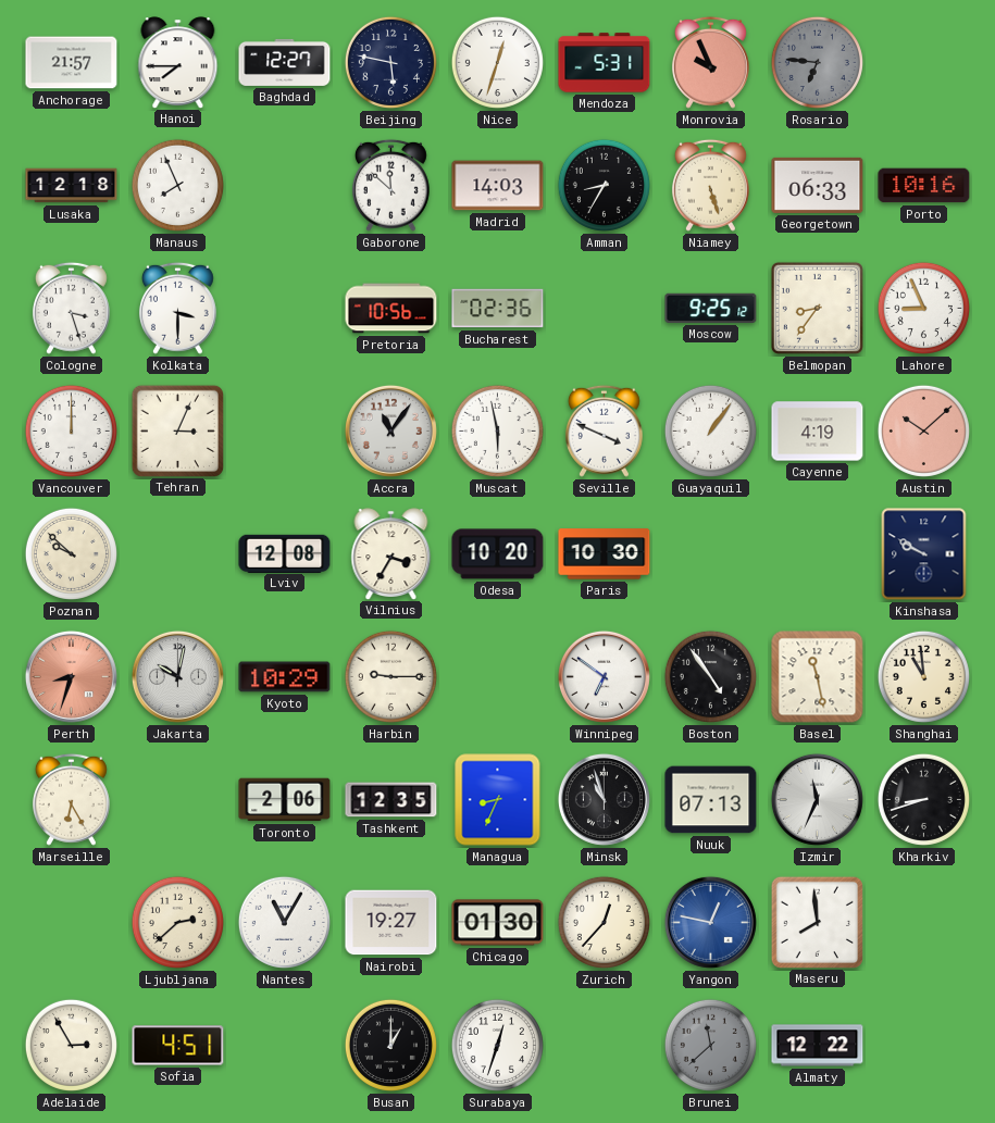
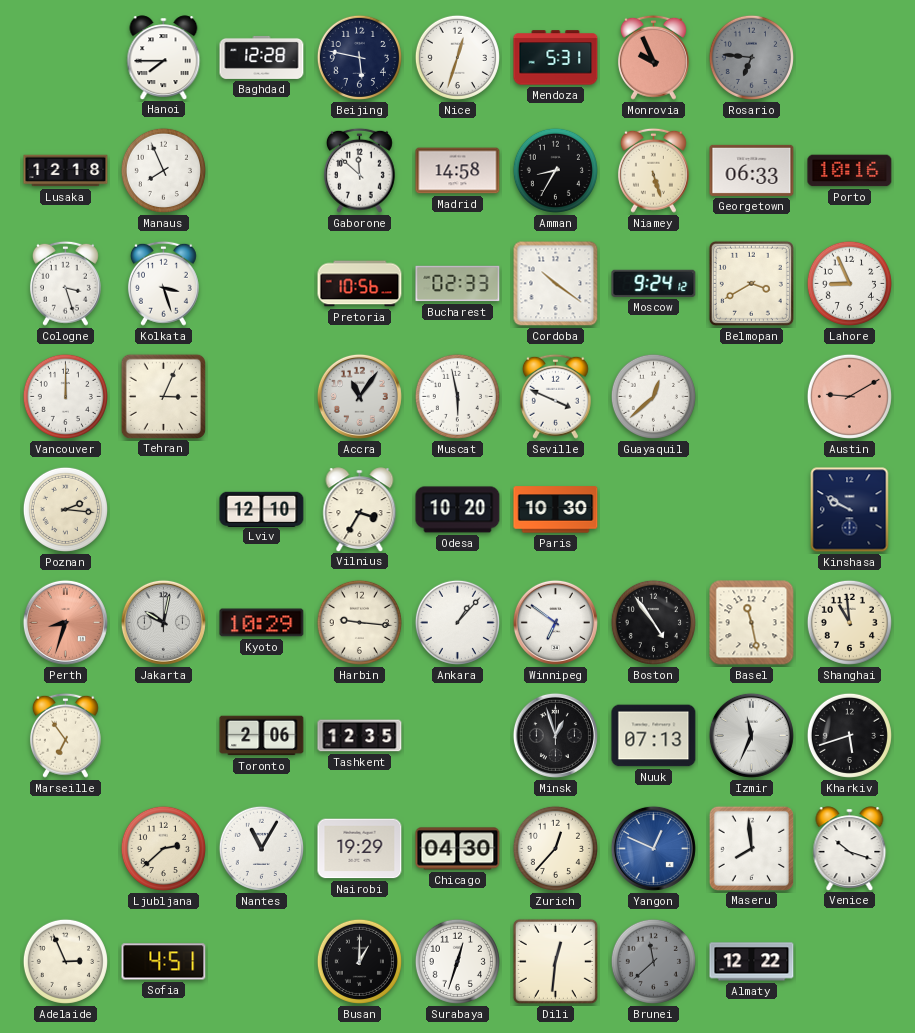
Anchorage: 21:57 -> none
Baghdad: 12:27 -> 12:28
Madrid: 14:03 -> 14:58
Kolkata: 3:30 -> 3:27
Bucharest: 02:36 -> 02:33
Cordoba: none -> 10:21
Moscow: 9:25 -> 9:24
Belmopan: 8:36 -> 3:40
Guayaquil: 1:06 -> 12:38
Cayenne: 4:19 -> none
Austin: 10:08 -> 9:10
Poznan: 9:52 -> 2:16
Lviv: 12:08 -> 12:10
Harbin: 9:15 -> 9:16
Ankara: none -> 1:07
Marseille: 6:25 -> 6:54
Managua: 8:34 -> none
Minsk: 10:57 -> 12:57
Kharkiv: 8:42 -> 5:42
Nairobi: 19:27 -> 19:29
Chicago: 01:30 -> 04:30
Yangon: 12:47 -> 12:49
Venice: none -> 10:18
Adelaide: 2:55 -> 2:56
Dili: none -> 12:31
